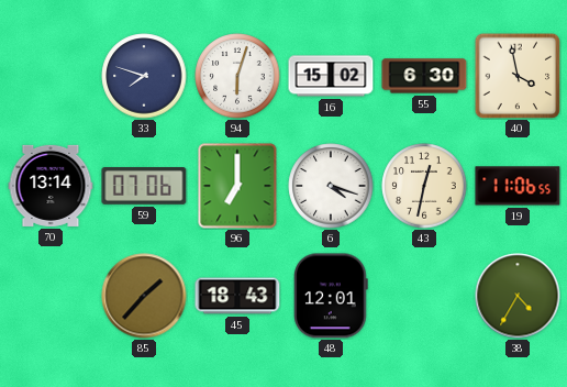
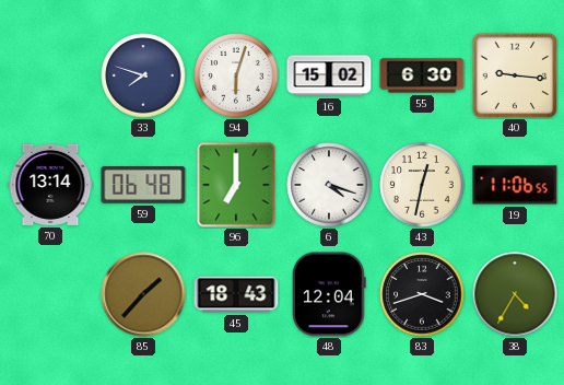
40: 3:58 -> 9:16
59: 07:06 -> 06:48
48: 12:01 -> 12:04
83: none -> 3:42
